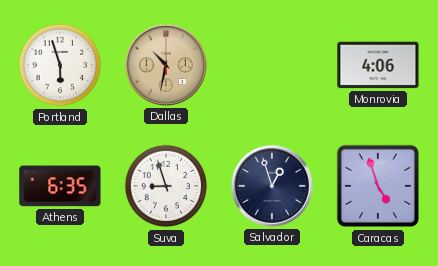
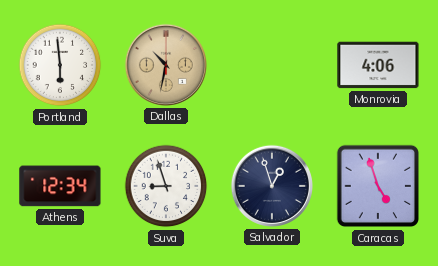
Portland: 5:57 -> 5:59
Athens: 6:35 -> 12:34
